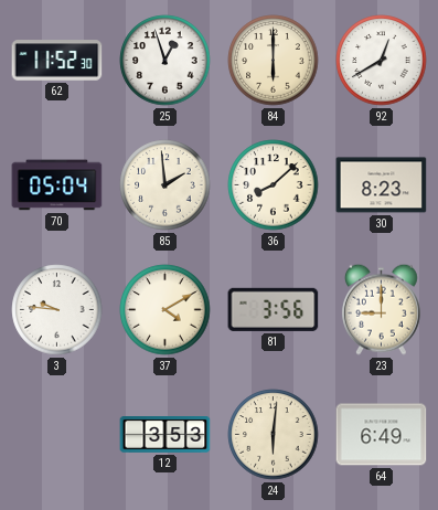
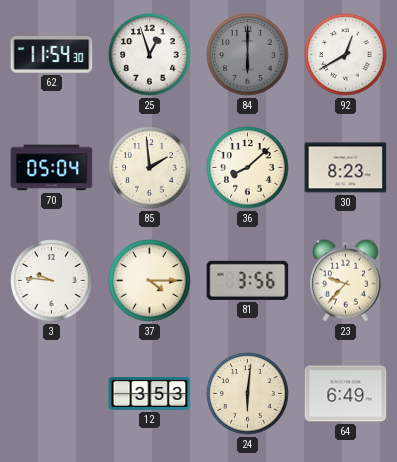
62: 11:52 -> 11:54
84 dial: cream -> grey
37: 4:10 -> 4:15
23: 9:00 -> 9:37
